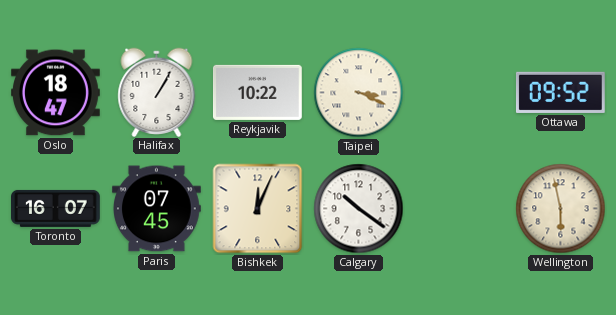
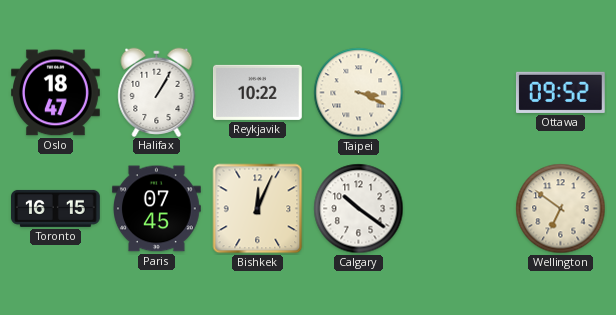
Toronto: 16:07 -> 16:15
Wellington: 5:58 -> 6:51
